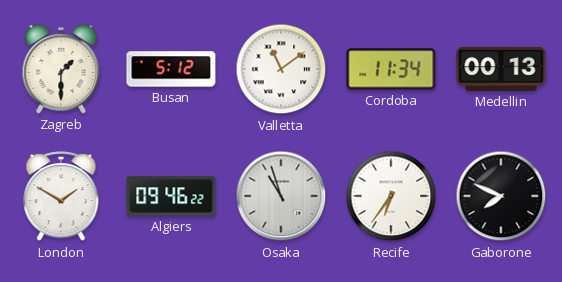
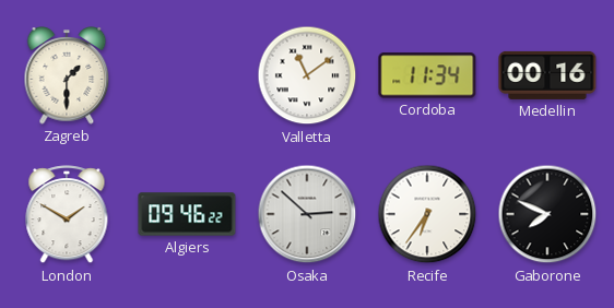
Busan: 5:12 -> none
Medellin: 00:13 -> 00:16
Osaka: 10:57 -> 2:52
